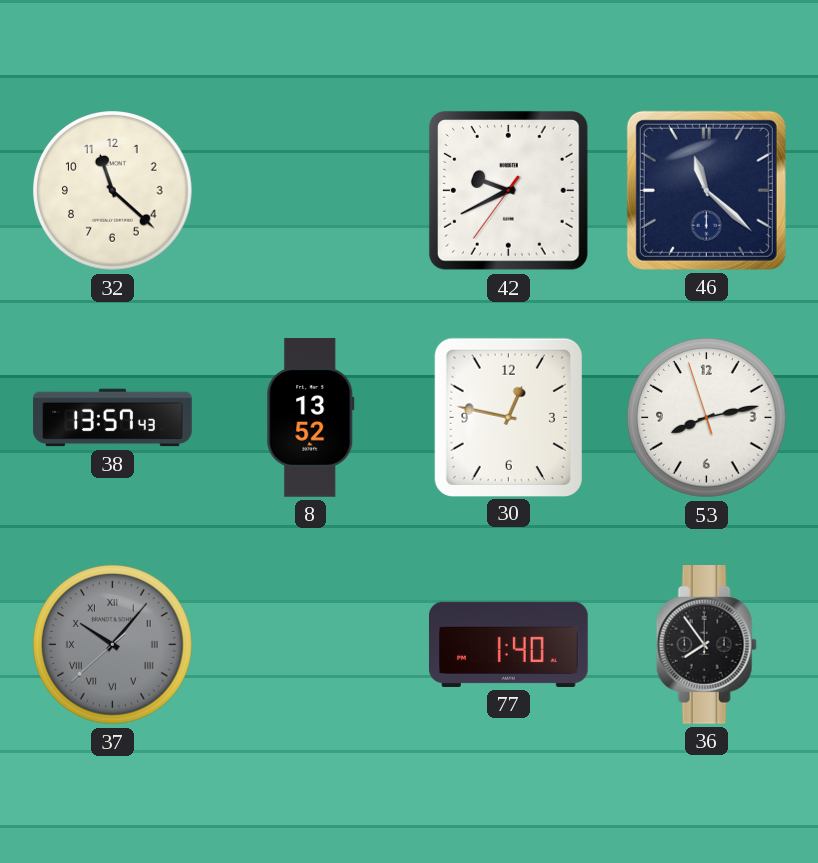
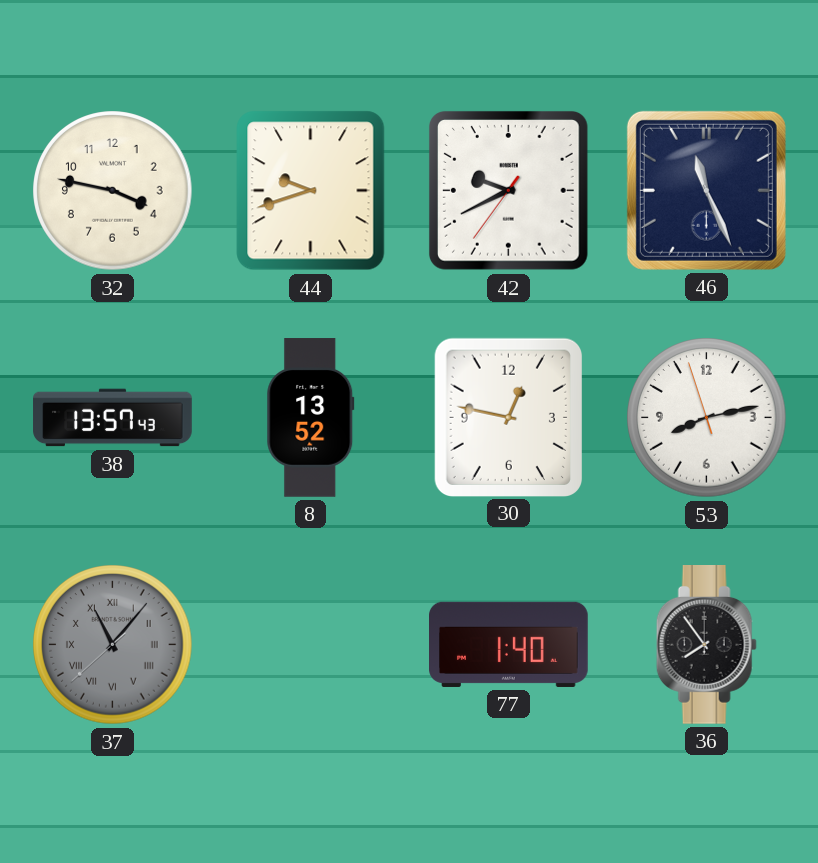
32: 11:22 -> 3:47
44: none -> 9:42
46: 11:22 -> 11:26
37: 10:06 -> 11:06
